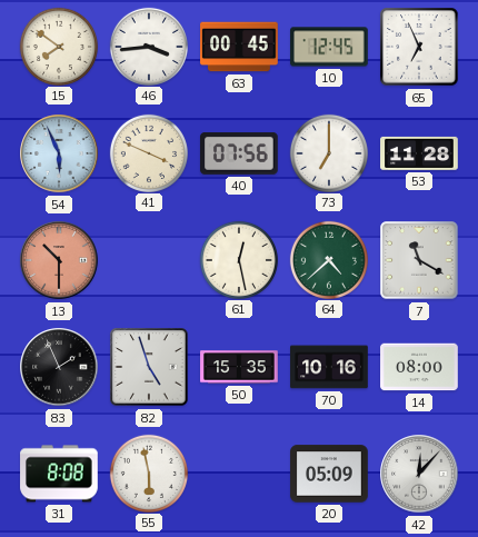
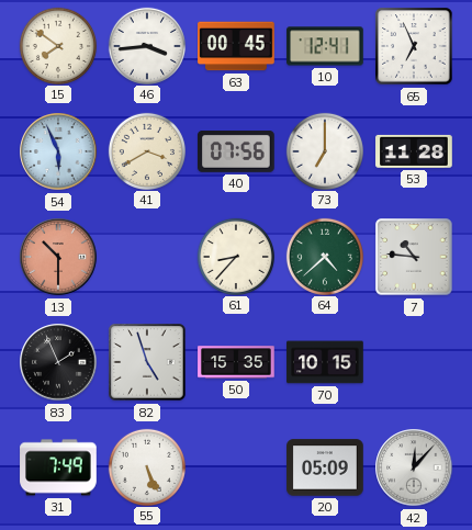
10: 12:45 -> 12:41
41: 3:49 -> 3:40
61: 12:28 -> 8:37
7: 11:20 -> 10:46
70: 10:16 -> 10:15
14: 08:00 -> none
31: 8:08 -> 7:49
55: 5:58 -> 5:26
